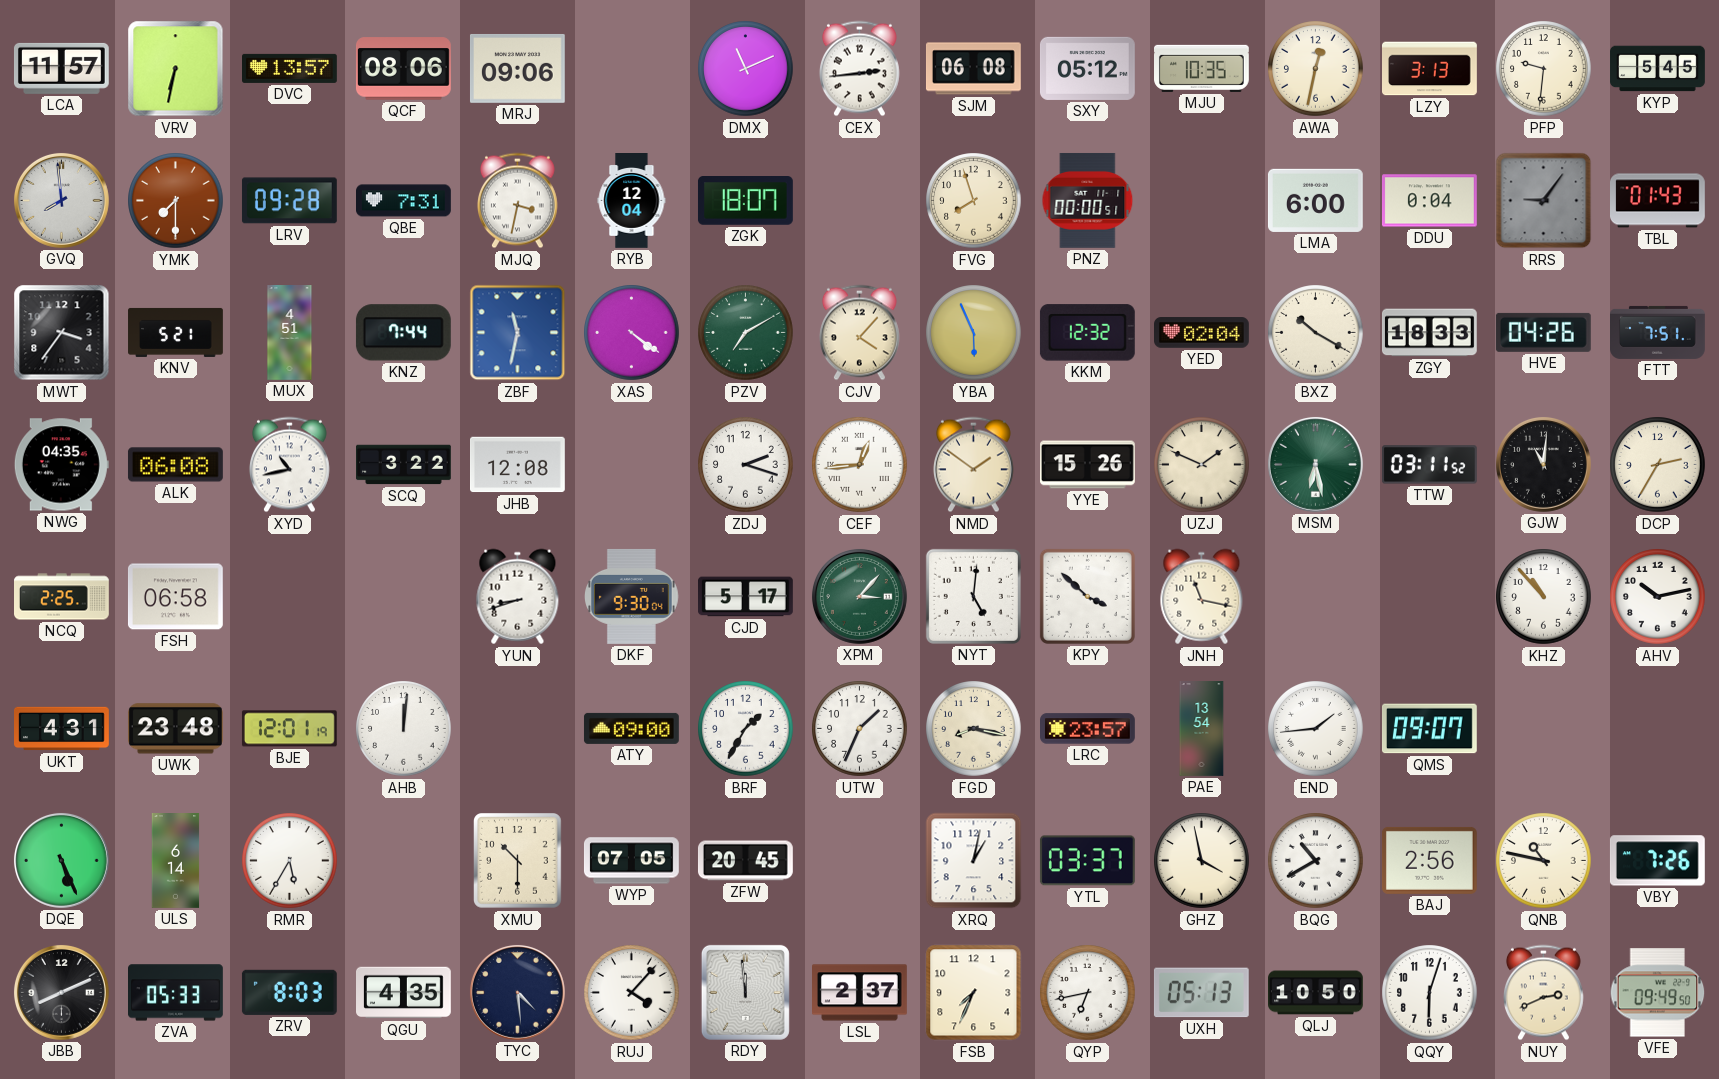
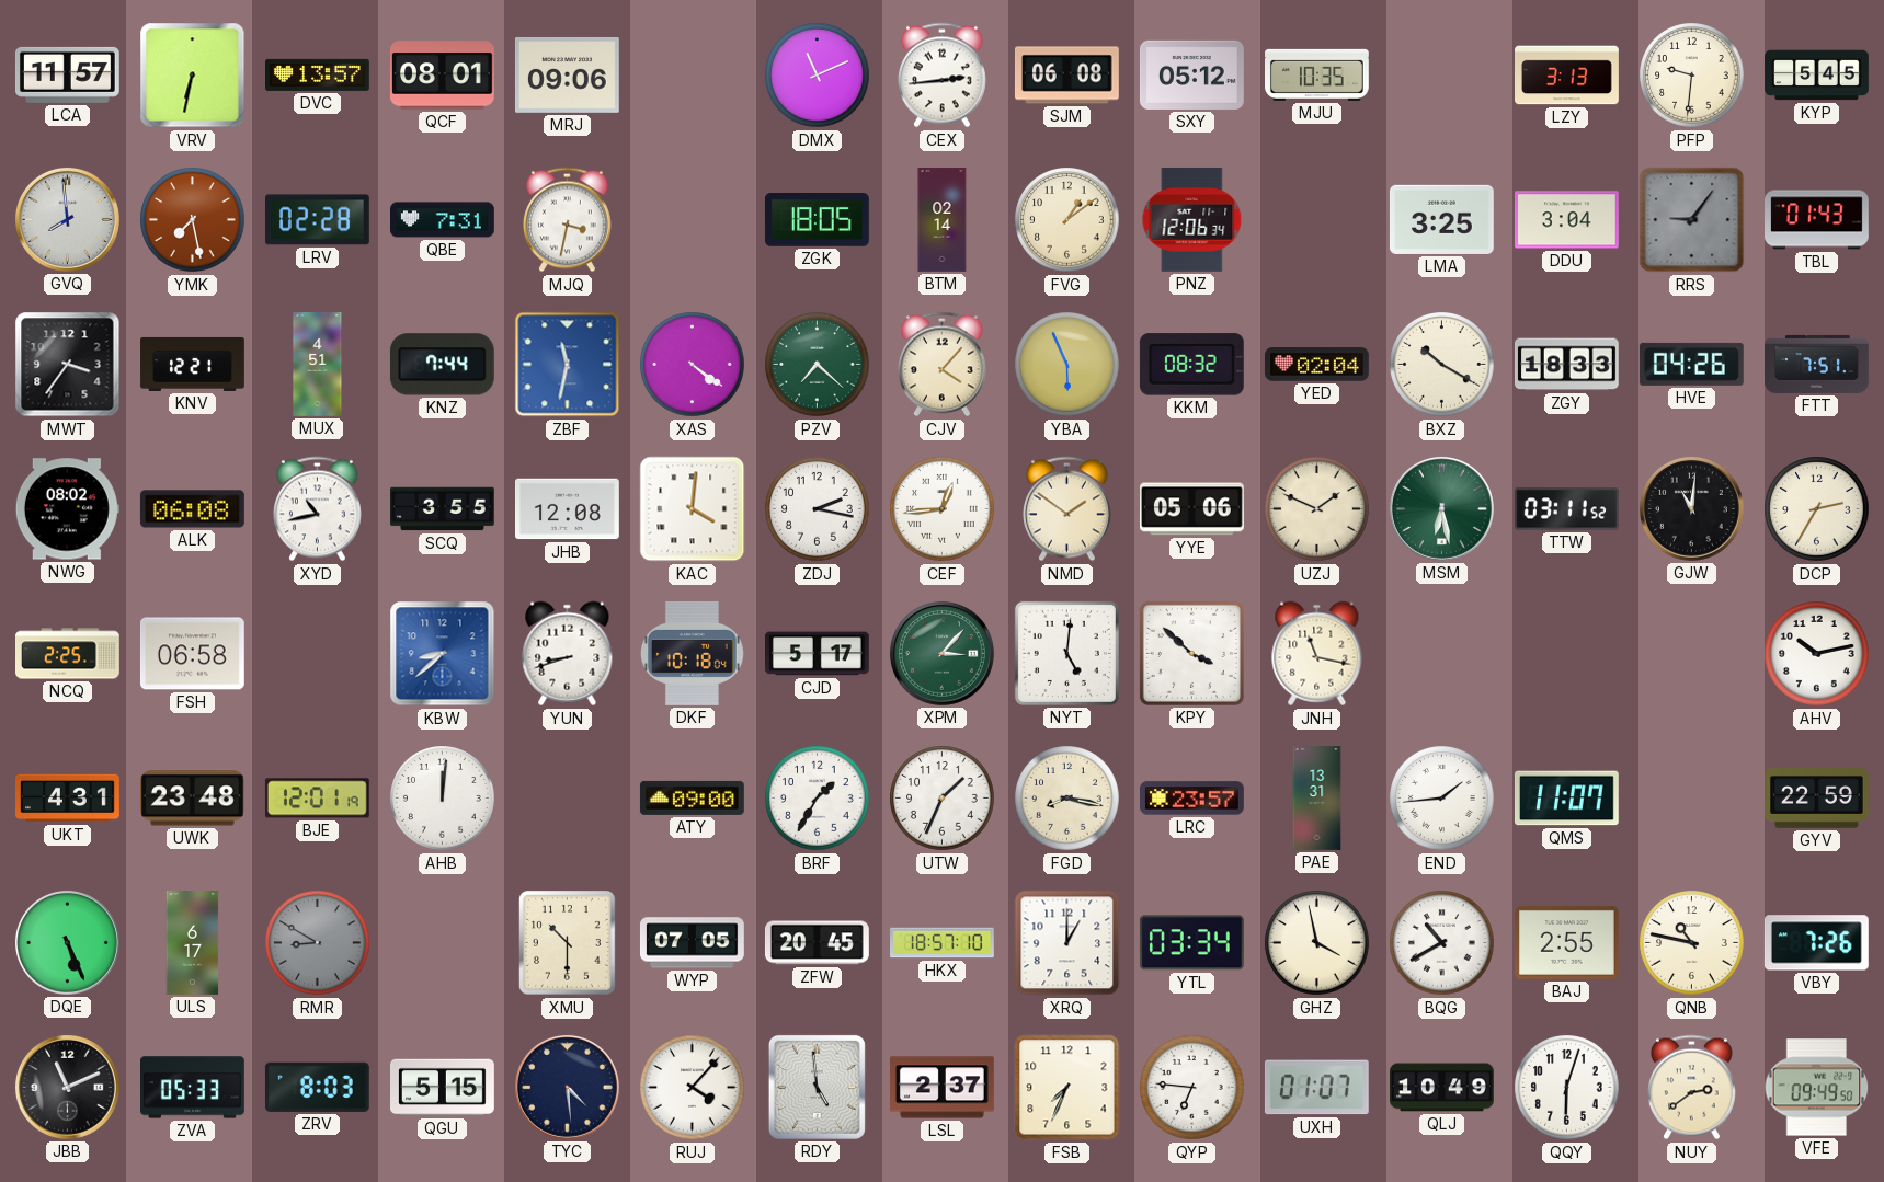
QCF: 08:06 -> 08:01
AWA: 12:32 -> none
YMK: 7:30 -> 7:28
LRV: 09:28 -> 02:28
RYB: 12:04 -> none
ZGK: 18:07 -> 18:05
BTM: none -> 02:14
FVG: 7:57 -> 1:09
PNZ: 00:00 -> 12:06
LMA: 6:00 -> 3:25
DDU: 0:04 -> 3:04
KNV: 5:21 -> 12:21
PZV: 7:10 -> 7:22
KKM: 12:32 -> 08:32
NWG: 04:35 -> 08:02
SCQ: 3:22 -> 3:55
KAC: none -> 4:01
ZDJ: 2:18 -> 2:17
YYE: 15:26 -> 05:06
KBW: none -> 8:38
DKF: 9:30 -> 10:18
KHZ: 10:53 -> none
PAE: 13:54 -> 13:31
QMS: 09:07 -> 11:07
GYV: none -> 22:59
ULS: 6:14 -> 6:17
RMR: 5:35 -> 8:50
RMR dial: white -> grey
HKX: none -> 18:57
XRQ: 1:02 -> 1:00
YTL: 03:37 -> 03:34
BAJ: 2:56 -> 2:55
JBB: 8:11 -> 11:11
QGU: 4:35 -> 5:15
RDY: 11:59 -> 4:59
QYP: 6:43 -> 6:46
UXH: 05:13 -> 01:07
QLJ: 10:50 -> 10:49
NUY: 2:41 -> 2:39
